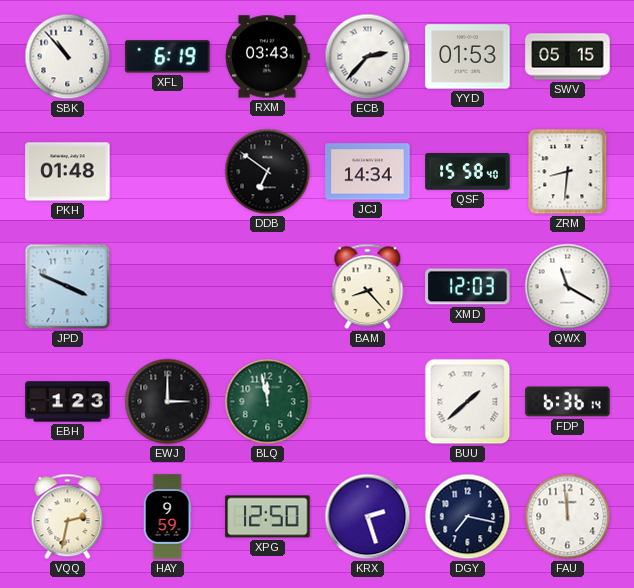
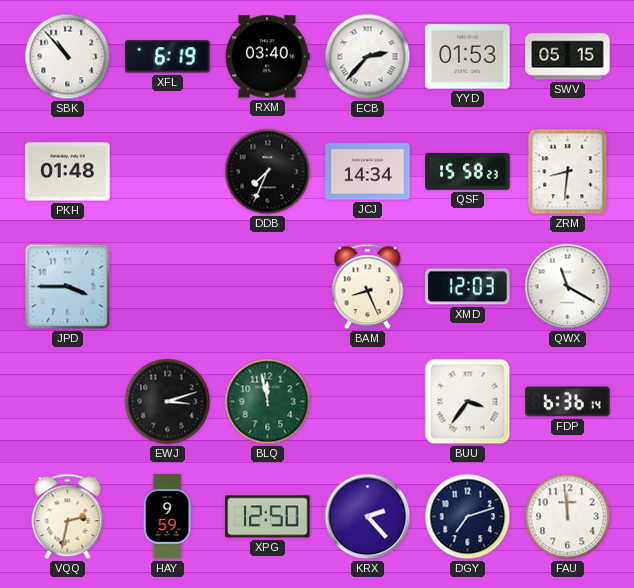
RXM: 03:43 -> 03:40
DDB: 6:51 -> 7:34
QSF: 15:58:40 -> 15:58:23
JPD: 3:49 -> 3:45
BAM: 8:23 -> 8:26
EBH: 1:23 -> none
EWJ: 3:00 -> 3:12
BUU: 1:38 -> 3:36
KRX: 2:27 -> 2:23
DGY: 7:17 -> 7:12
